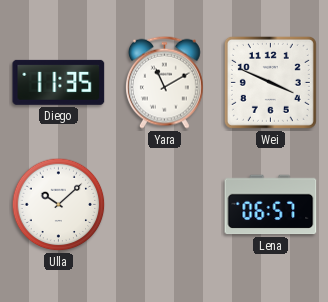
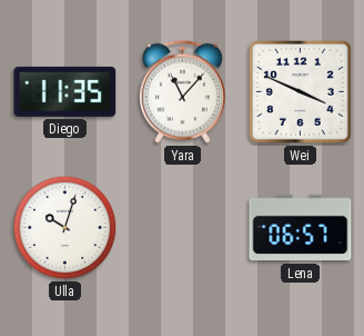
Yara: 11:10 -> 11:07
Ulla: 10:08 -> 10:03
